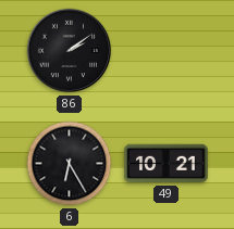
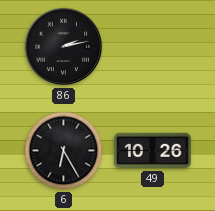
86: 2:09 -> 2:13
49: 10:21 -> 10:26
